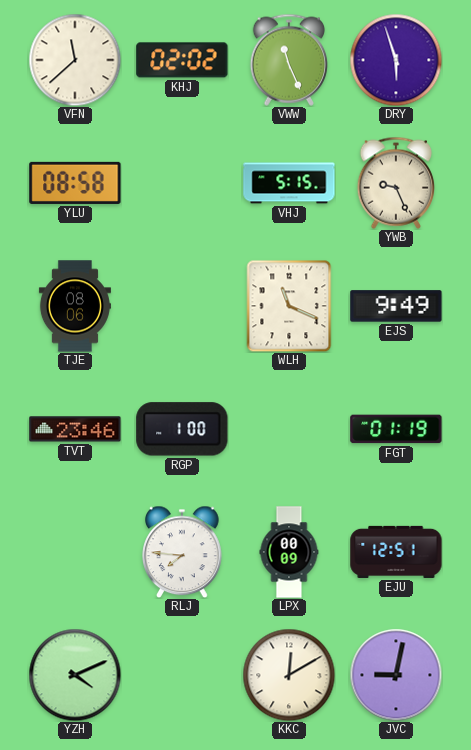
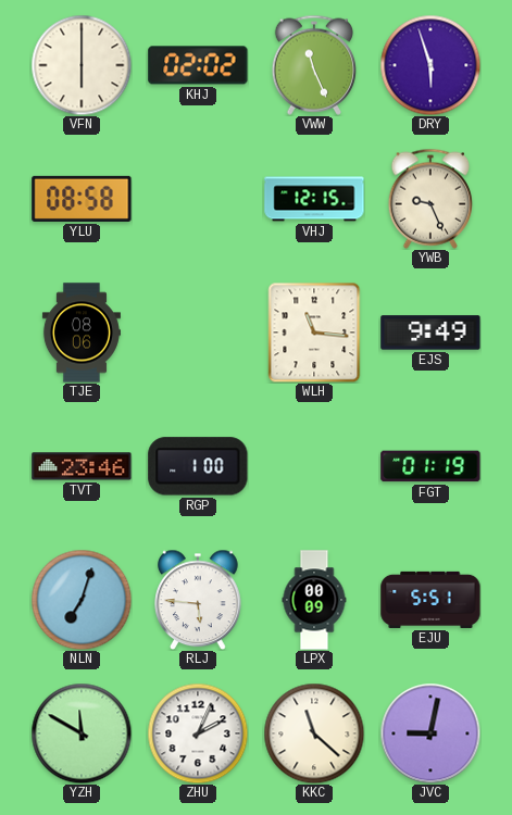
VFN: 11:38 -> 6:00
VHJ: 5:15 -> 12:15
WLH: 11:19 -> 11:16
NLN: none -> 7:03
RLJ: 7:46 -> 5:46
EJU: 12:51 -> 5:51
YZH: 4:11 -> 11:50
ZHU: none -> 2:04
KKC: 12:10 -> 11:22
